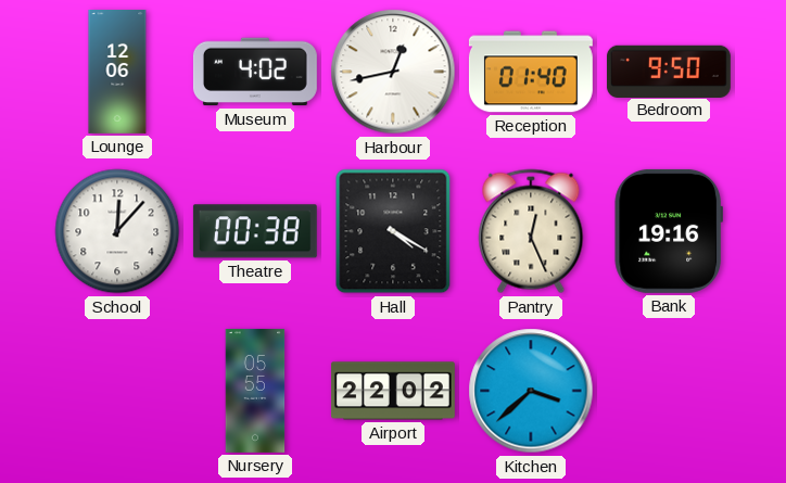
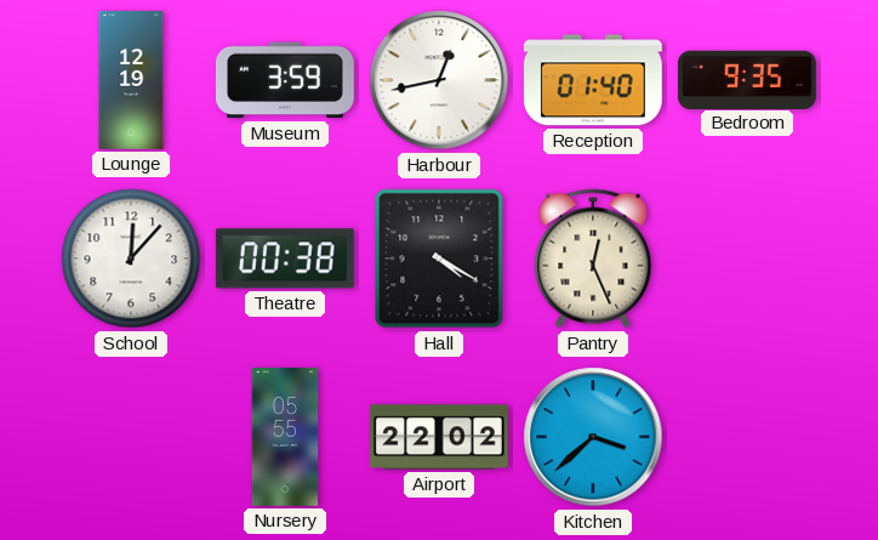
Lounge: 12:06 -> 12:19
Museum: 4:02 -> 3:59
Bedroom: 9:50 -> 9:35
Bank: 19:16 -> none
